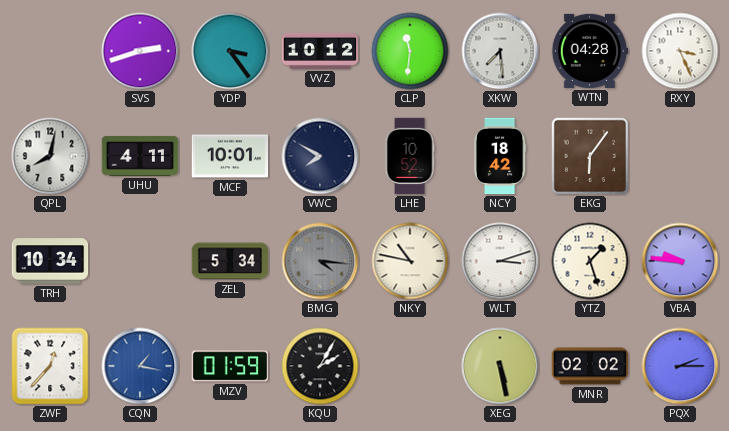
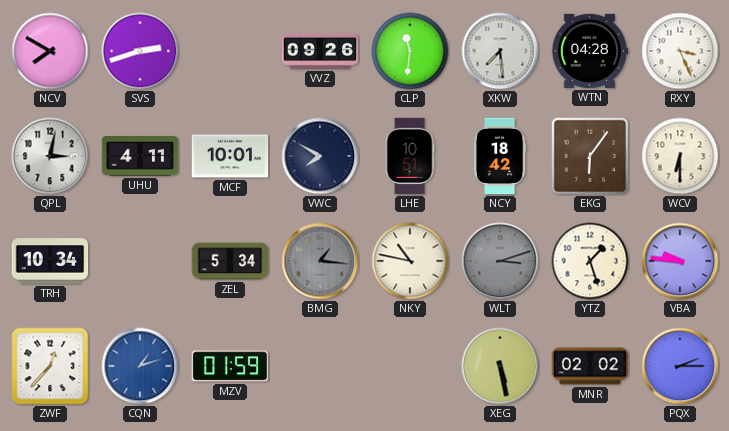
NCV: none -> 7:50
YDP: 3:24 -> none
VVZ: 10:12 -> 09:26
QPL: 8:02 -> 3:02
LHE: 10:52 -> 10:51
WCV: none -> 6:30
BMG: 4:16 -> 1:16
WLT dial: white -> grey
CQN: 1:17 -> 1:12
KQU: 2:05 -> none
